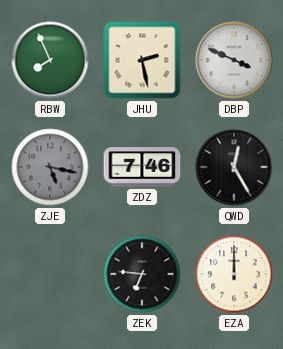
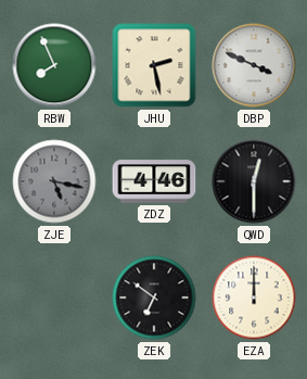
ZDZ: 7:46 -> 4:46
QWD: 12:25 -> 12:30
ZEK: 6:46 -> 6:51
